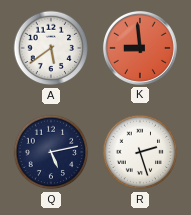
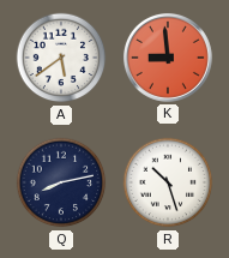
Q: 5:13 -> 8:13
R: 2:27 -> 10:27
